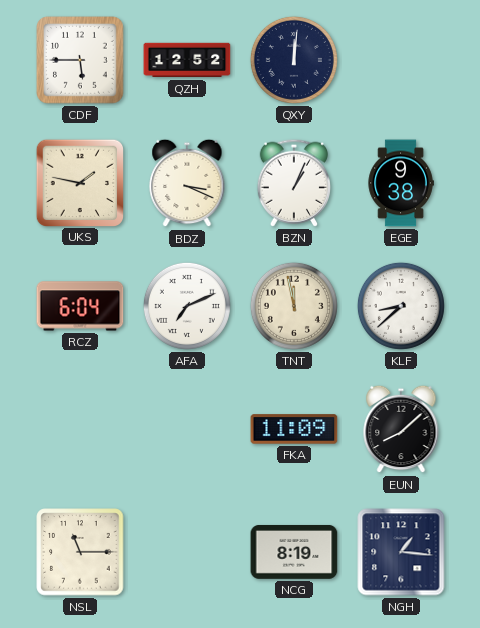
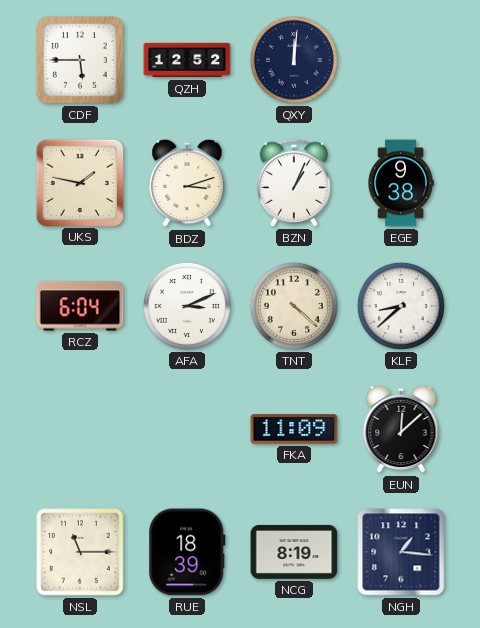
BDZ: 3:19 -> 3:12
AFA: 7:11 -> 3:11
TNT: 11:58 -> 4:22
EUN: 8:08 -> 12:08
RUE: none -> 18:39
